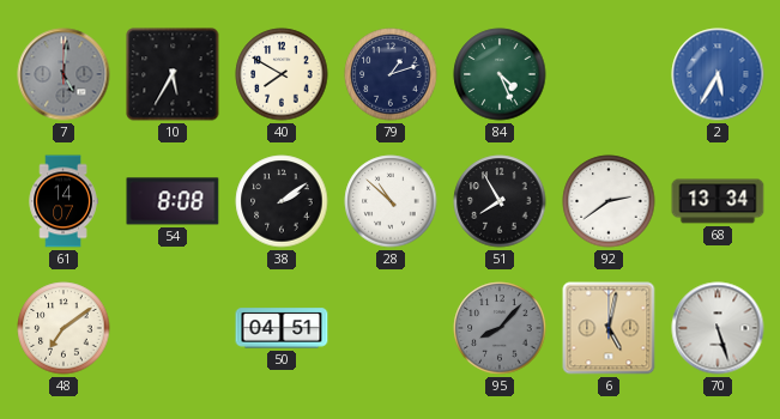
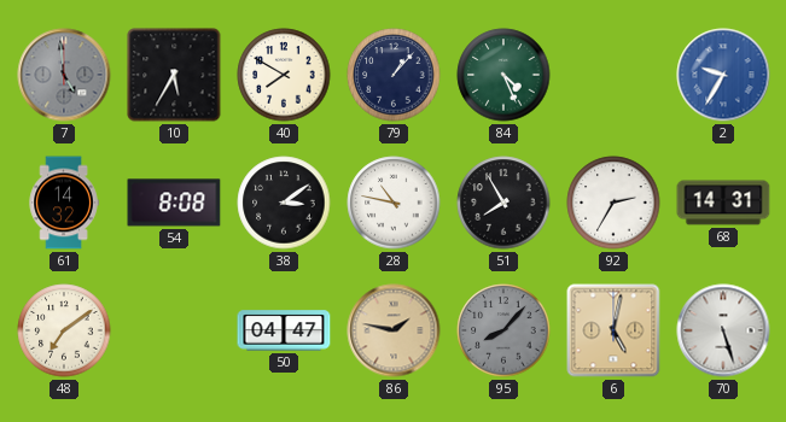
7: 5:01 -> 4:59
79: 1:12 -> 1:07
2: 5:35 -> 9:35
61: 14:07 -> 14:32
38: 2:09 -> 3:09
28: 10:52 -> 10:47
92: 2:39 -> 2:35
68: 13:34 -> 14:31
50: 04:51 -> 04:47
86: none -> 1:47
